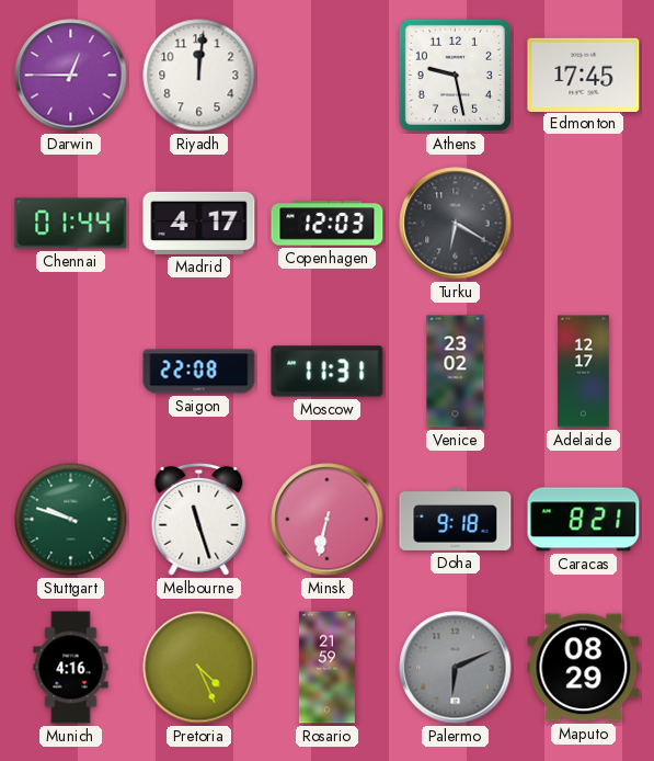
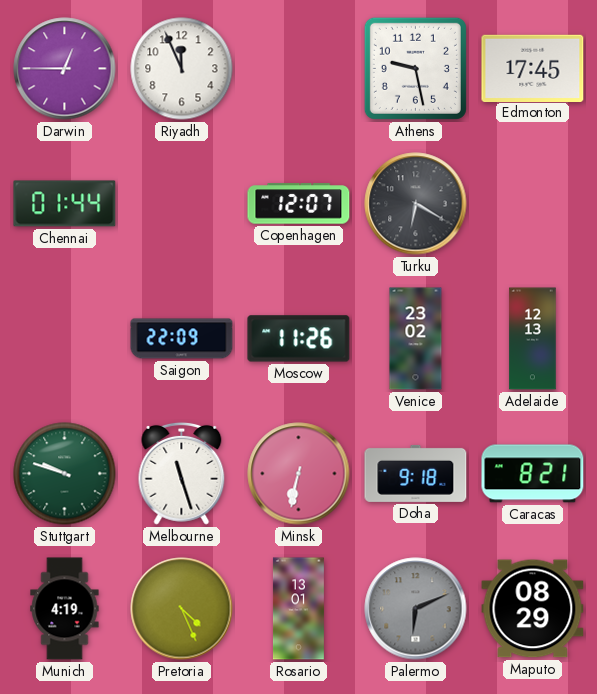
Riyadh: 12:01 -> 11:56
Madrid: 4:17 -> none
Copenhagen: 12:03 -> 12:07
Saigon: 22:08 -> 22:09
Moscow: 11:31 -> 11:26
Adelaide: 12:17 -> 12:13
Munich: 4:16 -> 4:19
Rosario: 21:59 -> 13:01
